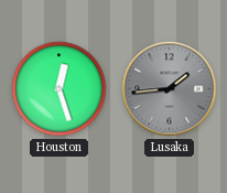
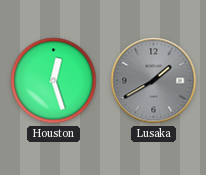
Lusaka: 1:44 -> 1:40
